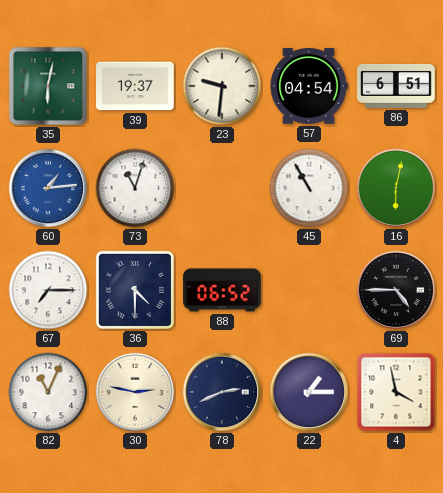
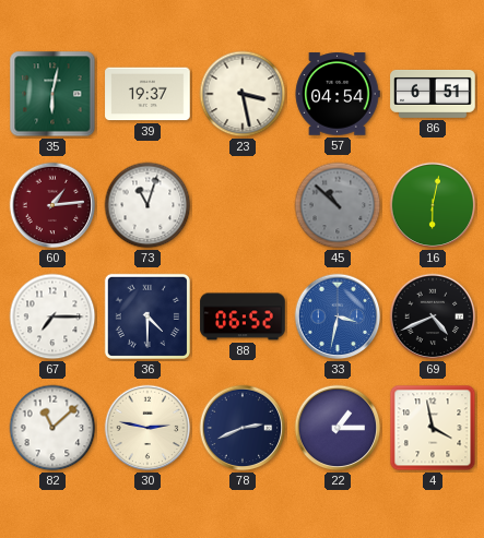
23: 9:31 -> 3:28
60 dial: blue -> burgundy
45: 10:55 -> 10:52
45 dial: white -> grey
33: none -> 3:32
69: 4:45 -> 4:41
82: 11:04 -> 11:08
